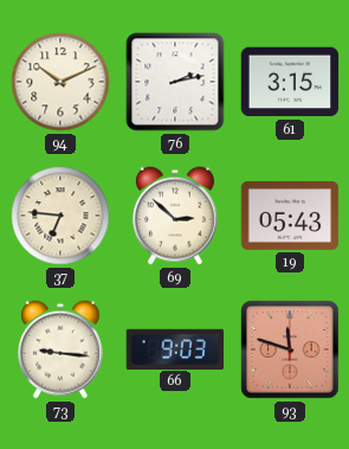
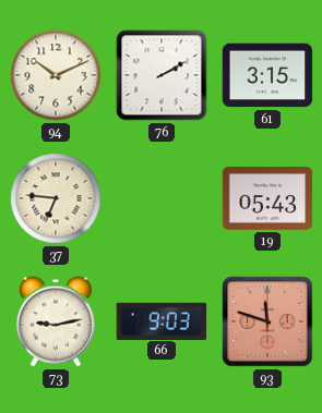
76: 2:13 -> 2:10
69: 2:52 -> none
73: 9:16 -> 9:13
